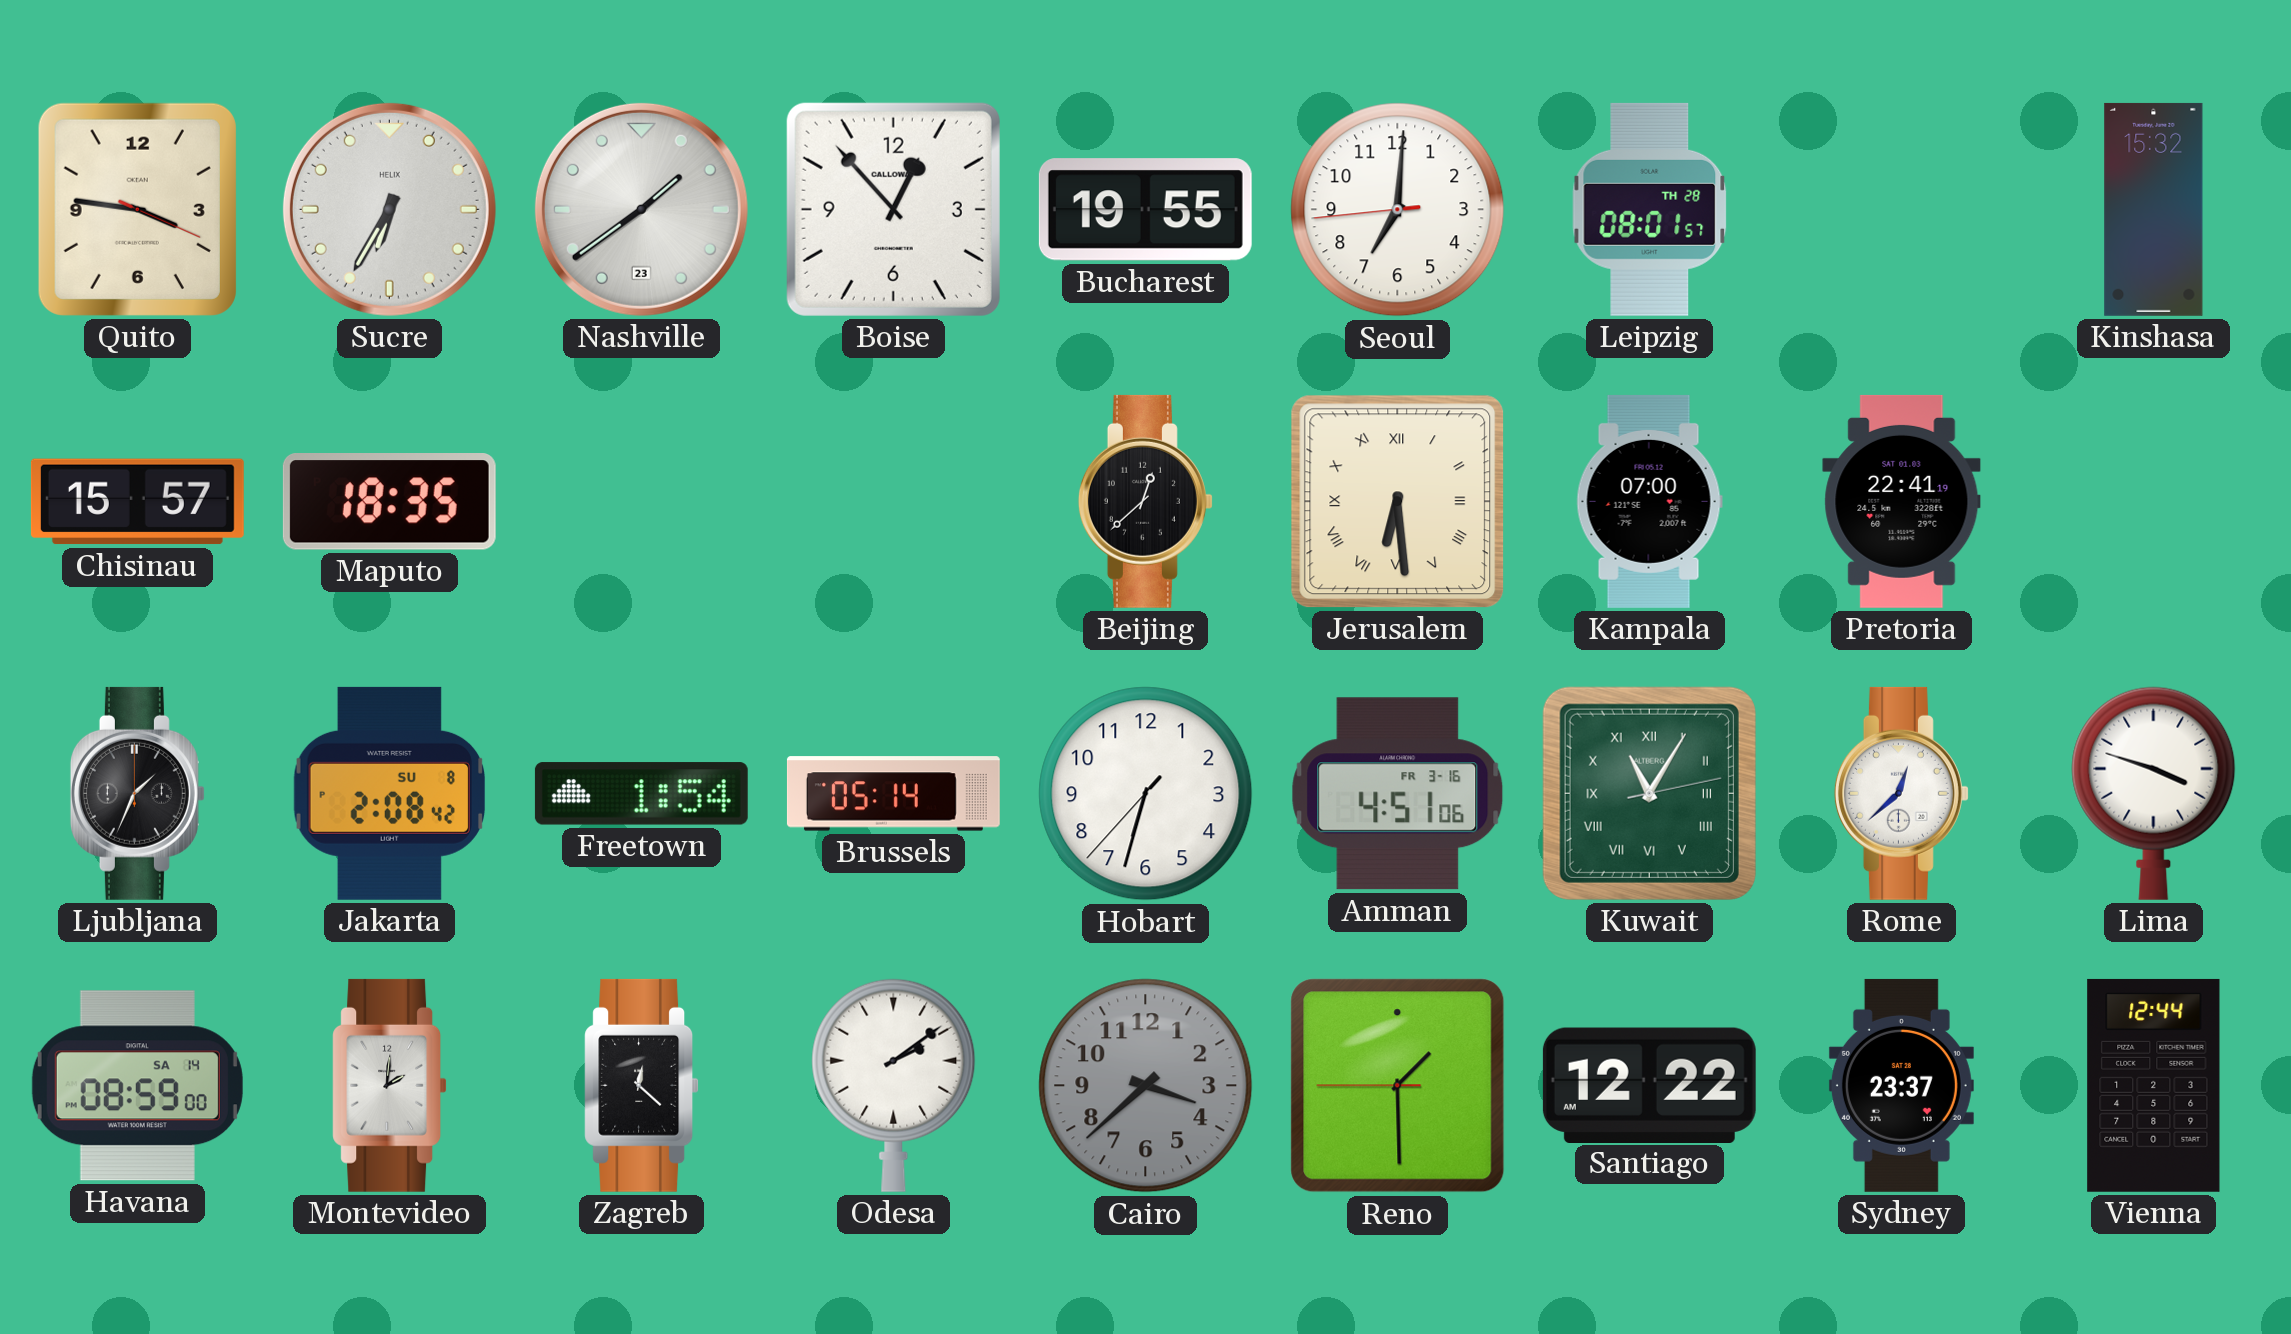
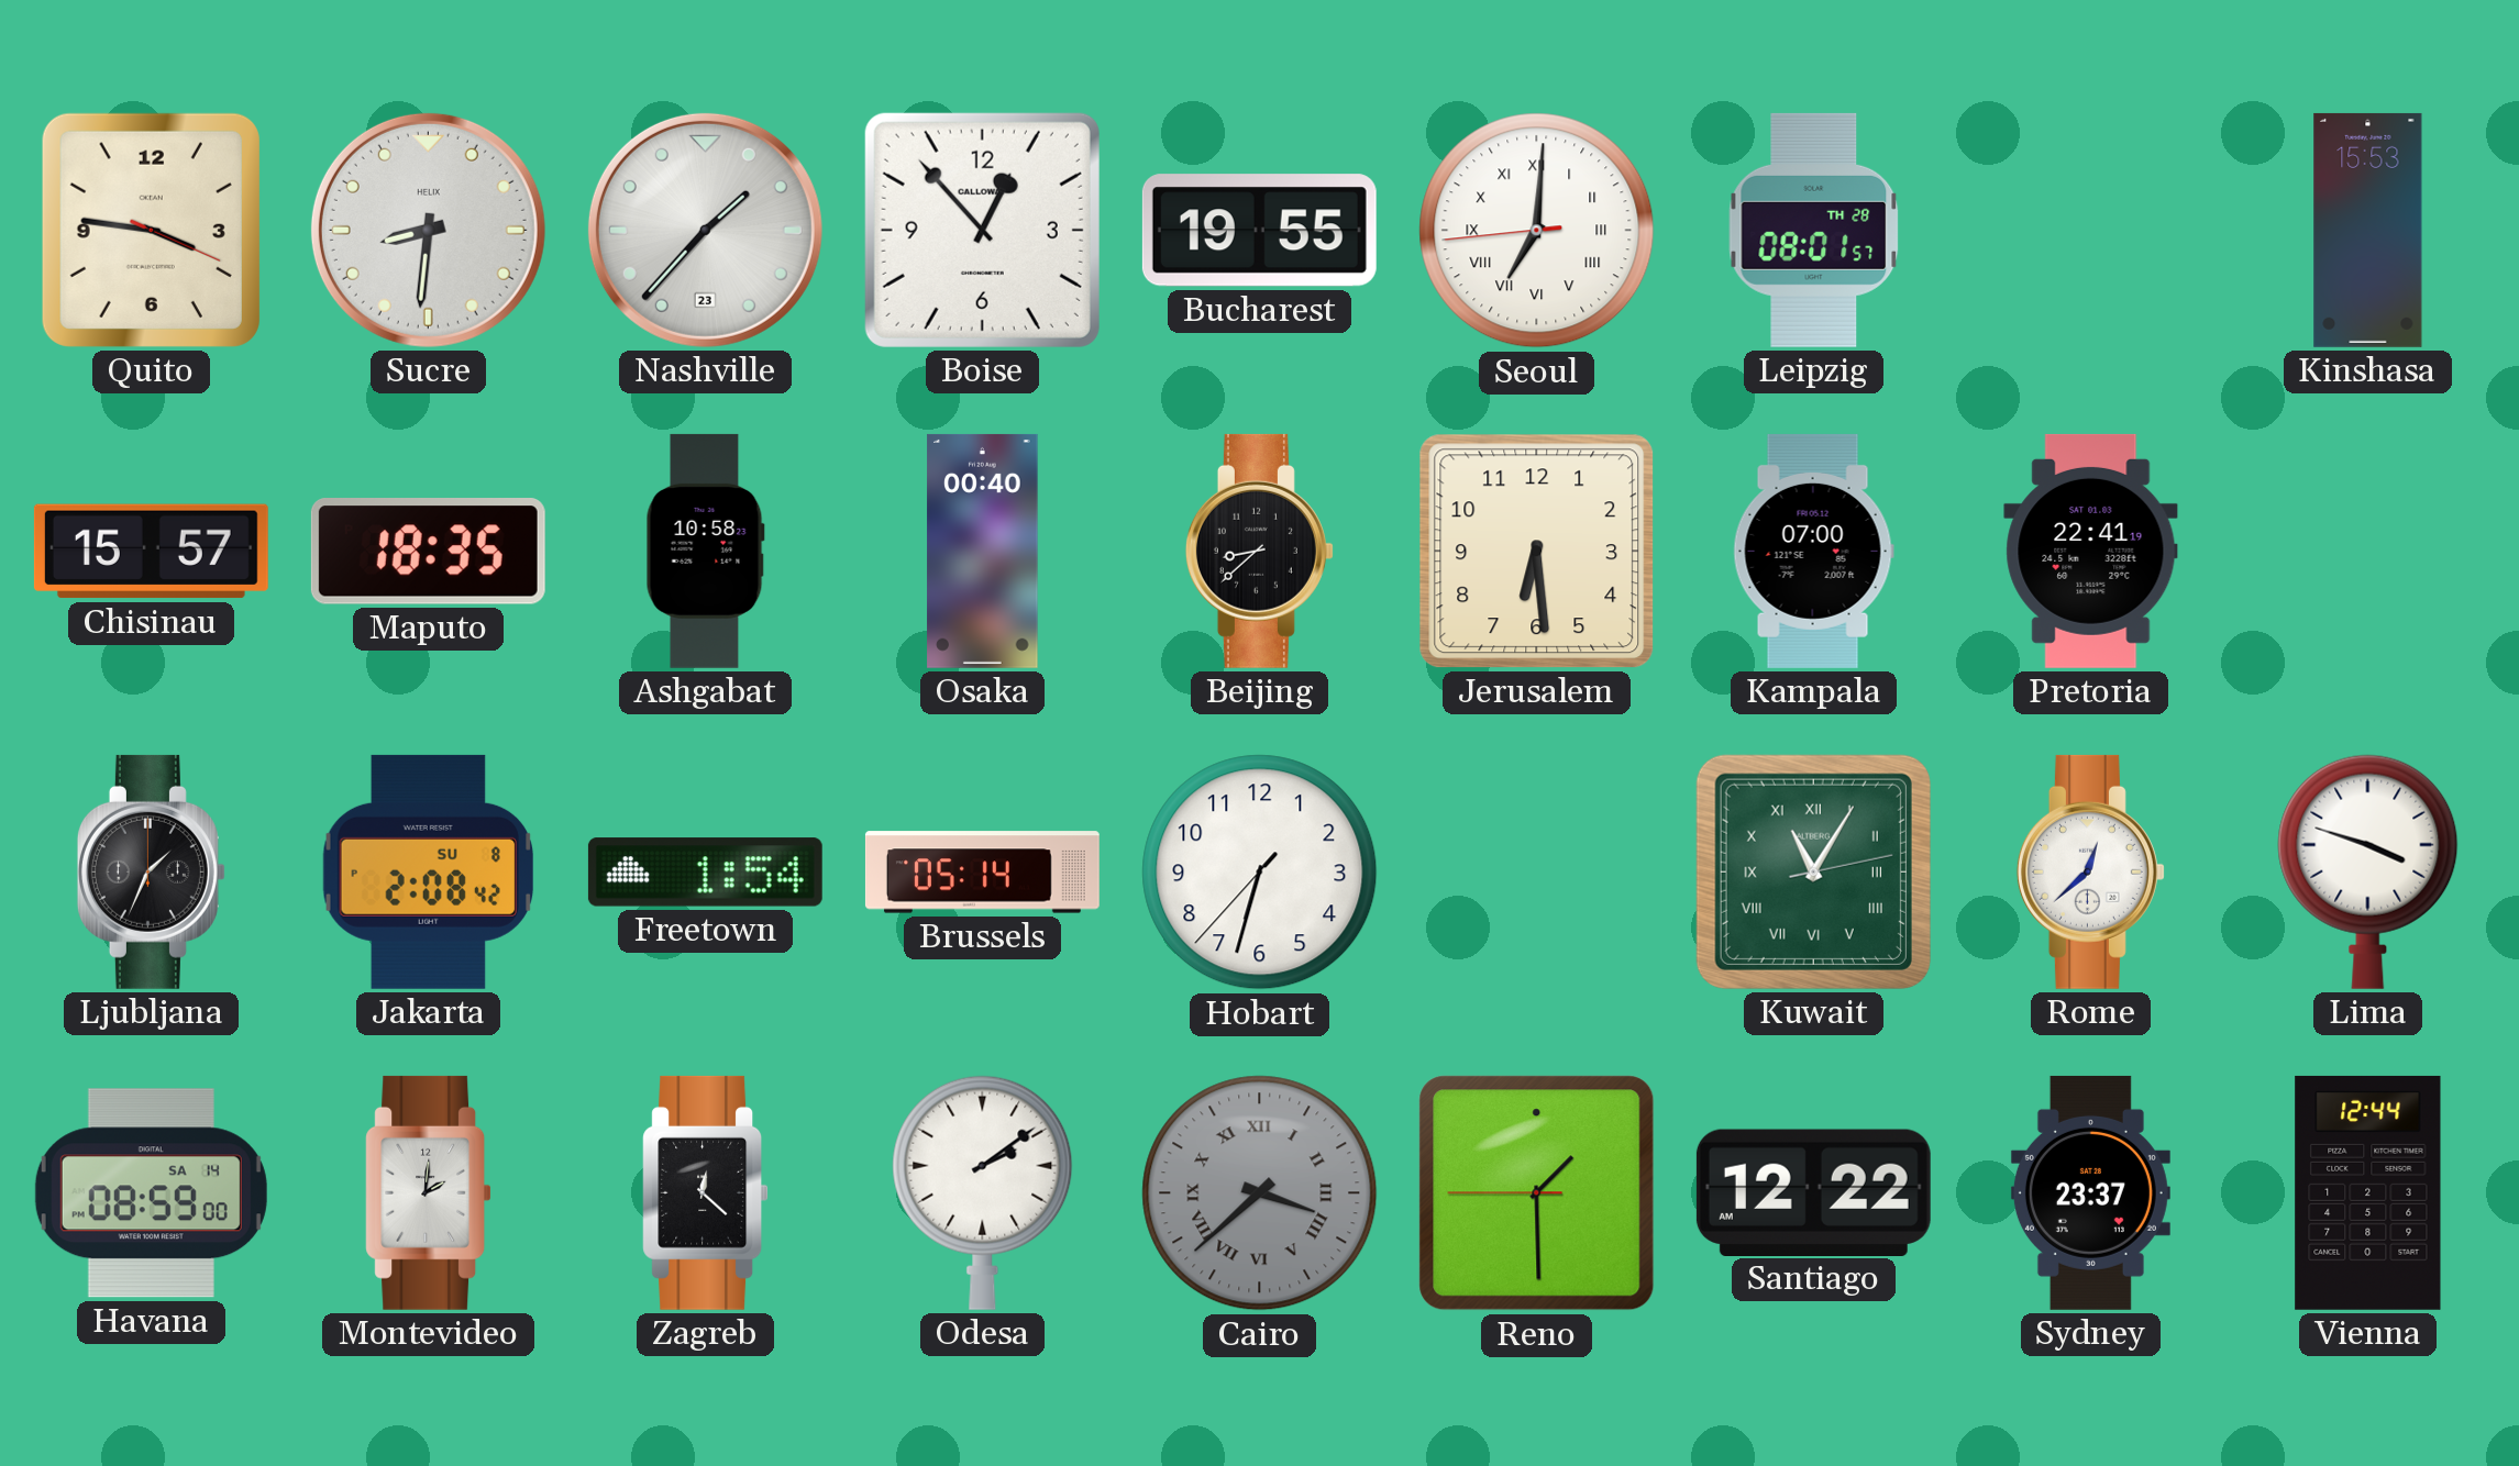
Sucre: 6:35 -> 8:31
Nashville: 1:39 -> 1:37
Seoul numerals: Arabic -> Roman
Kinshasa: 15:32 -> 15:53
Ashgabat: none -> 10:58
Osaka: none -> 00:40
Beijing: 12:38 -> 8:38
Jerusalem numerals: Roman -> Arabic
Amman: 4:51 -> none
Cairo numerals: Arabic -> Roman
